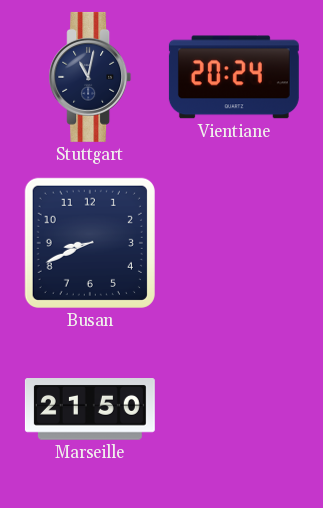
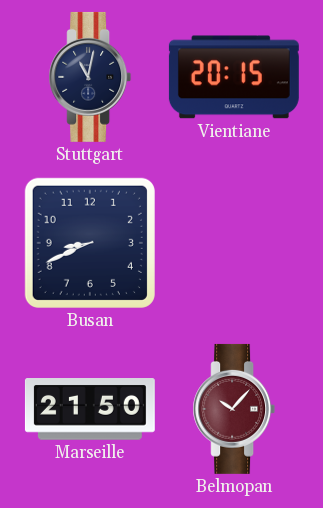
Vientiane: 20:24 -> 20:15
Belmopan: none -> 10:07
